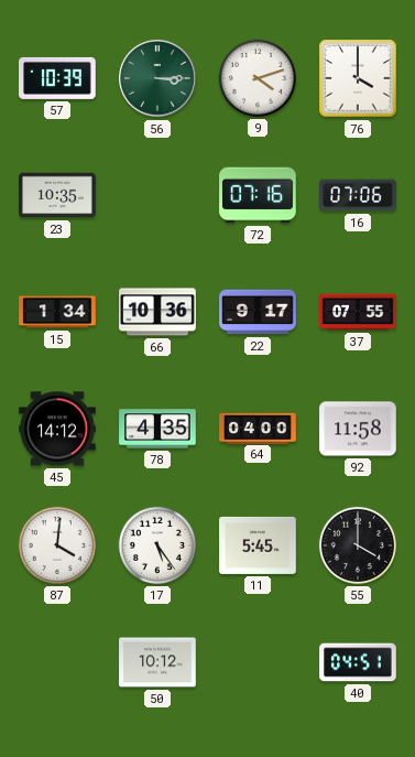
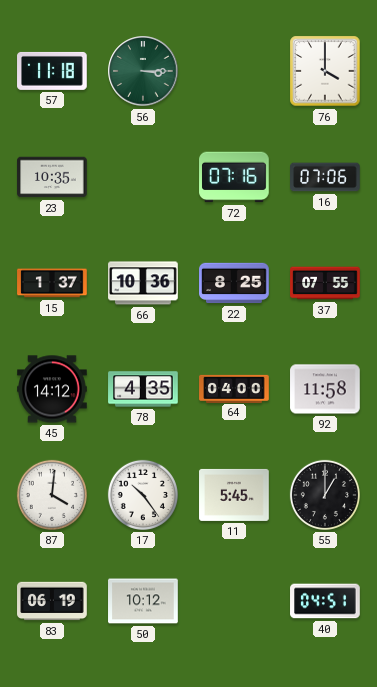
57: 10:39 -> 11:18
9: 4:12 -> none
15: 1:34 -> 1:37
22: 9:17 -> 8:25
17: 5:24 -> 10:24
55: 4:00 -> 1:00
83: none -> 06:19
